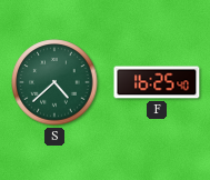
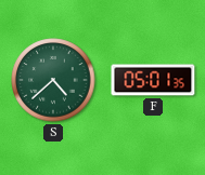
F: 16:25 -> 05:01
